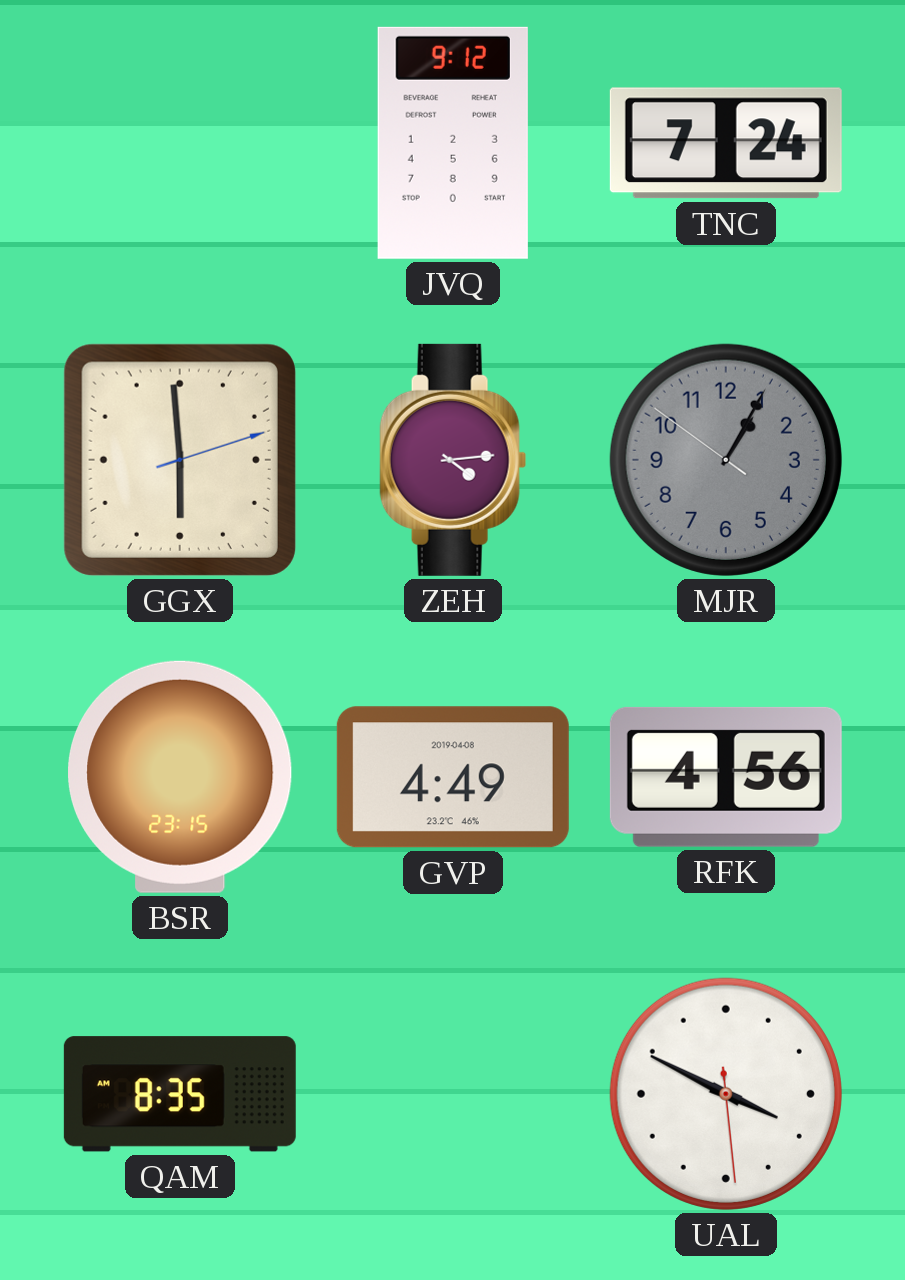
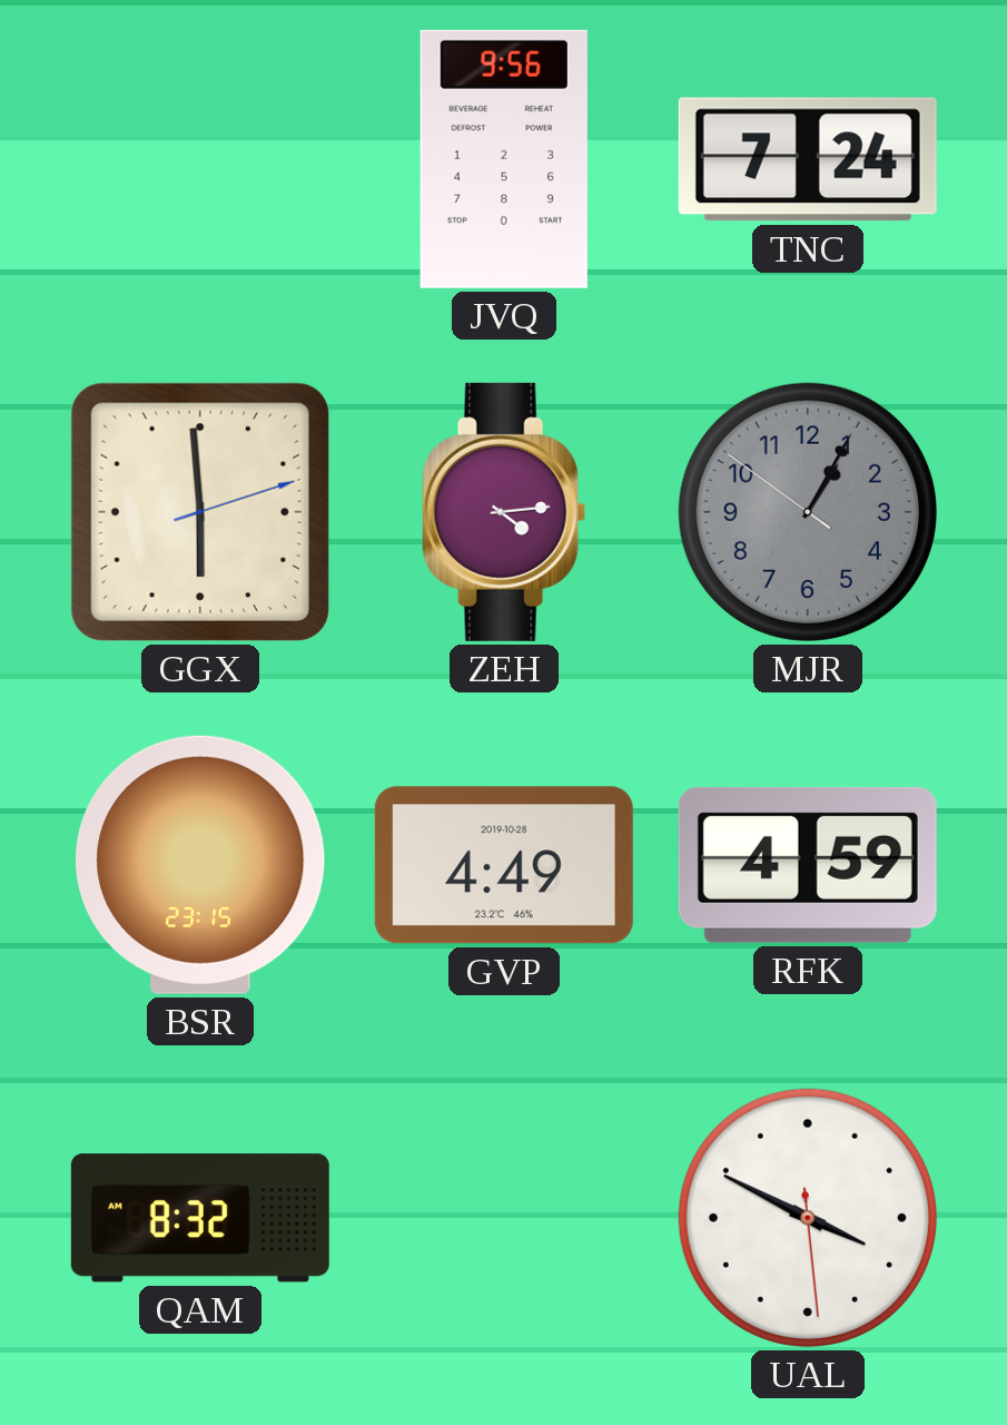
JVQ: 9:12 -> 9:56
GVP date: 2019-04-08 -> 2019-10-28
RFK: 4:56 -> 4:59
QAM: 8:35 -> 8:32
